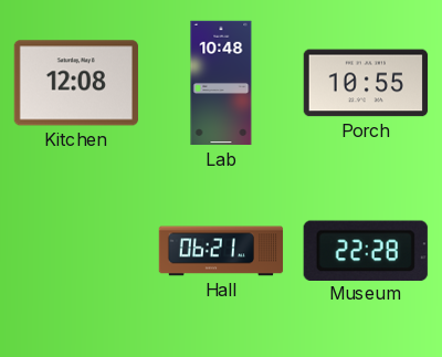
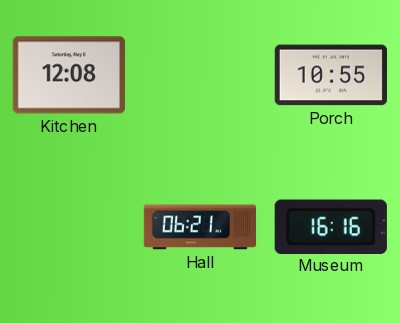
Lab: 10:48 -> none
Museum: 22:28 -> 16:16
